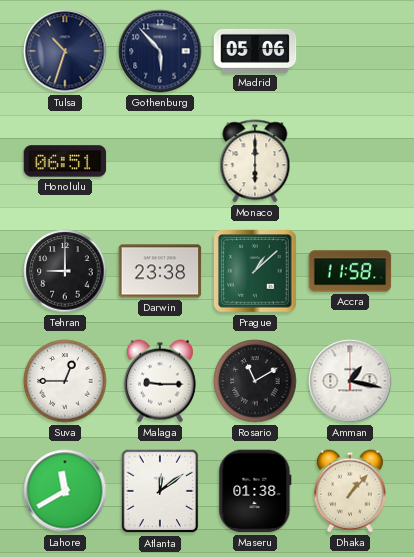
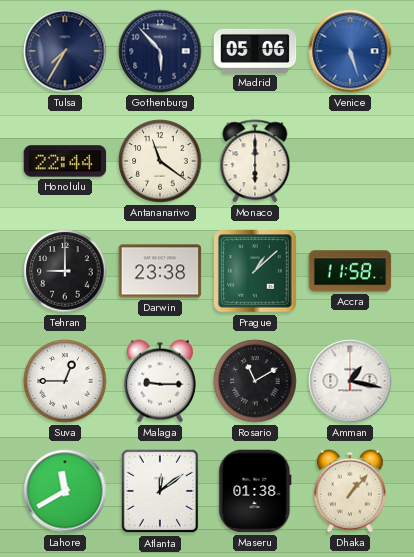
Tulsa: 10:33 -> 7:35
Venice: none -> 5:27
Honolulu: 06:51 -> 22:44
Antananarivo: none -> 11:21
